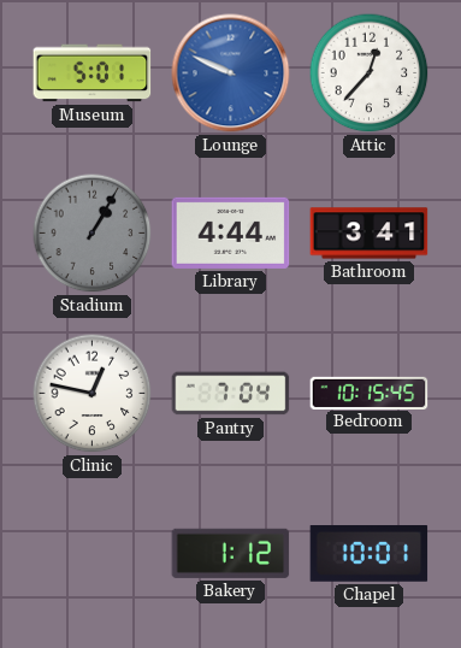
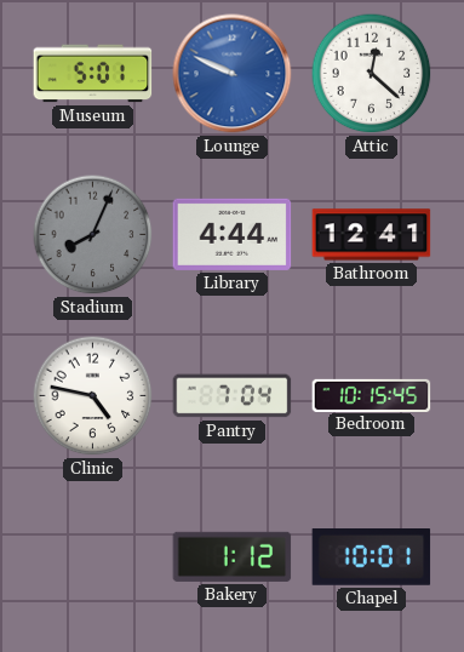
Attic: 12:37 -> 12:22
Stadium: 1:05 -> 8:04
Bathroom: 3:41 -> 12:41
Clinic: 12:47 -> 4:47
